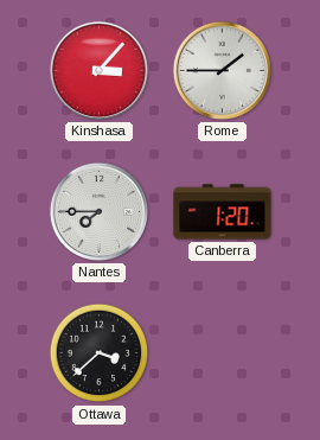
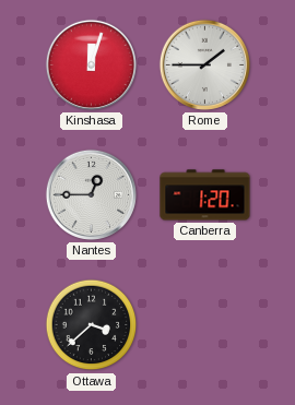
Kinshasa: 3:07 -> 12:03
Nantes: 7:45 -> 12:45
